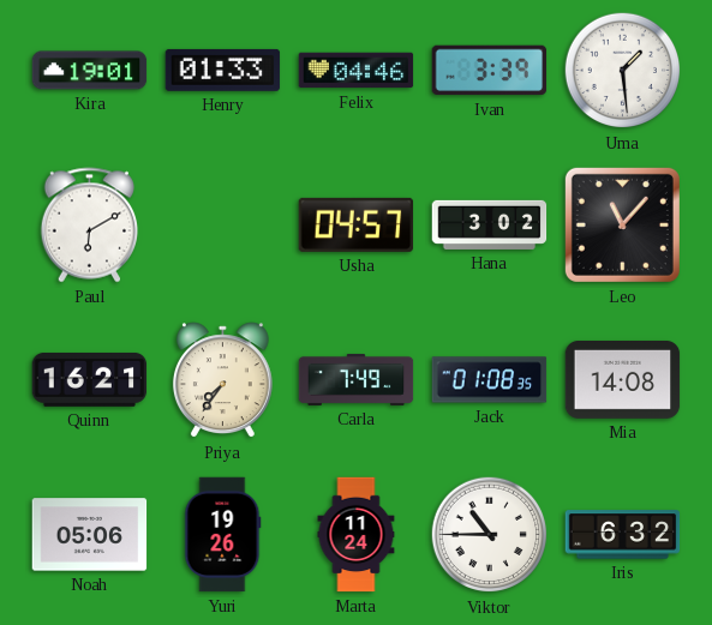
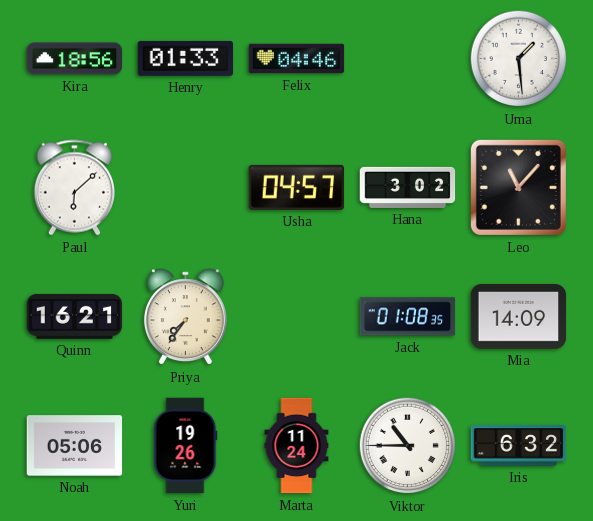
Kira: 19:01 -> 18:56
Ivan: 3:39 -> none
Paul: 6:10 -> 6:08
Carla: 7:49 -> none
Mia: 14:08 -> 14:09
